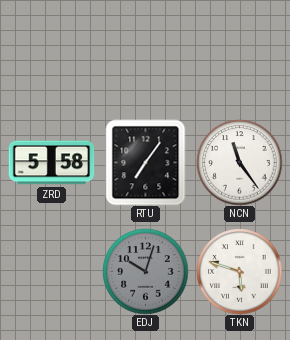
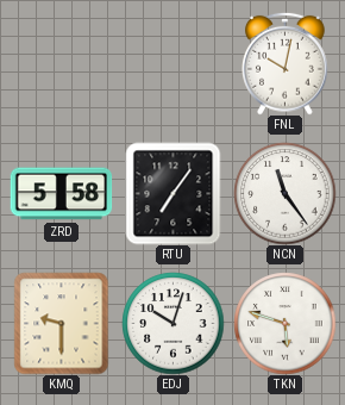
FNL: none -> 10:02
KMQ: none -> 9:30
EDJ dial: grey -> white
